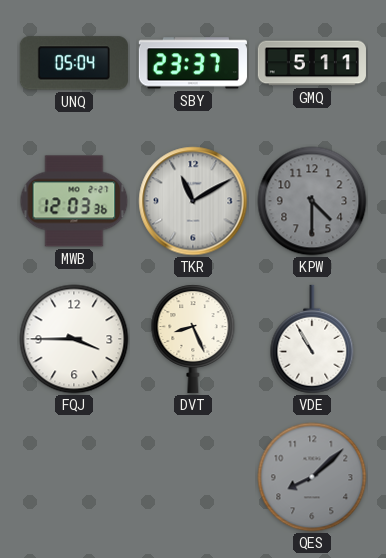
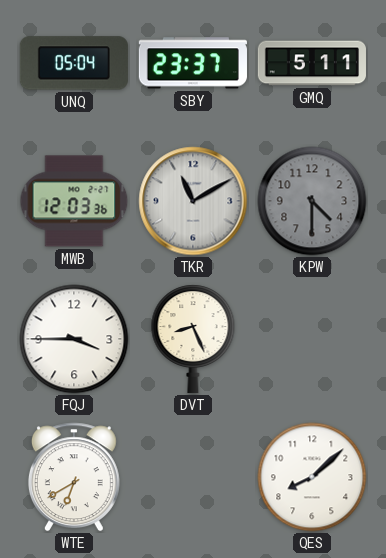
VDE: 10:55 -> none
WTE: none -> 6:40
QES dial: grey -> white
